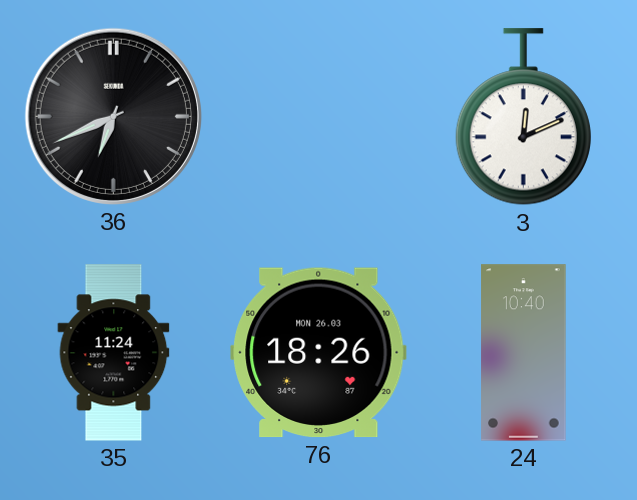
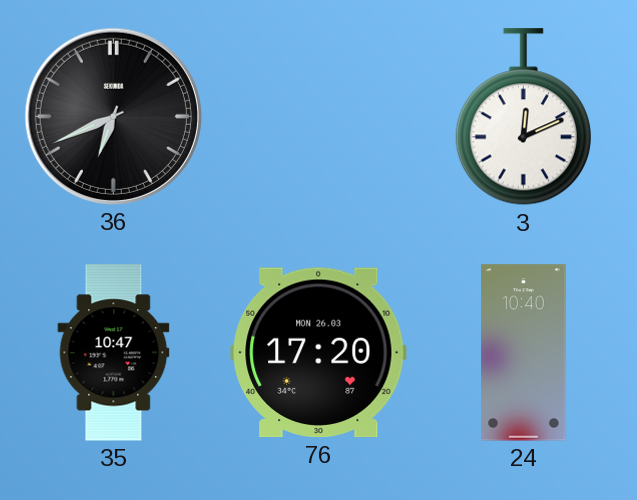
35: 11:24 -> 10:47
76: 18:26 -> 17:20
